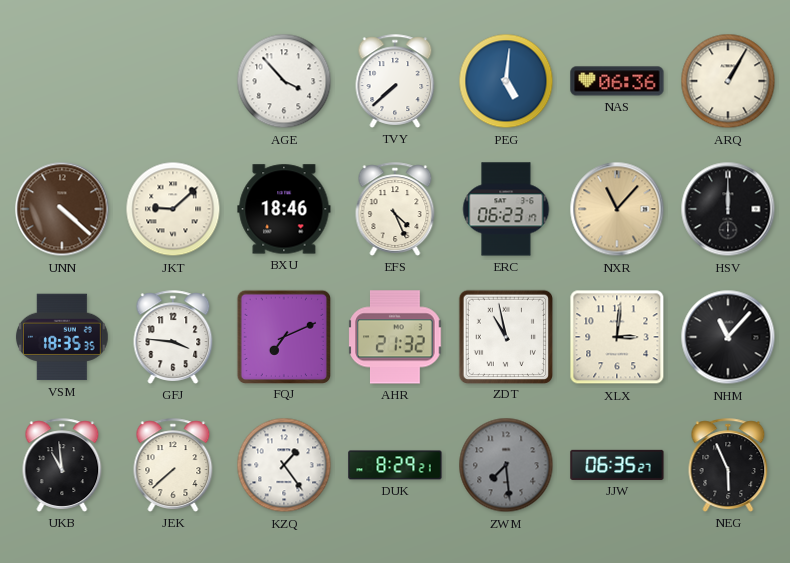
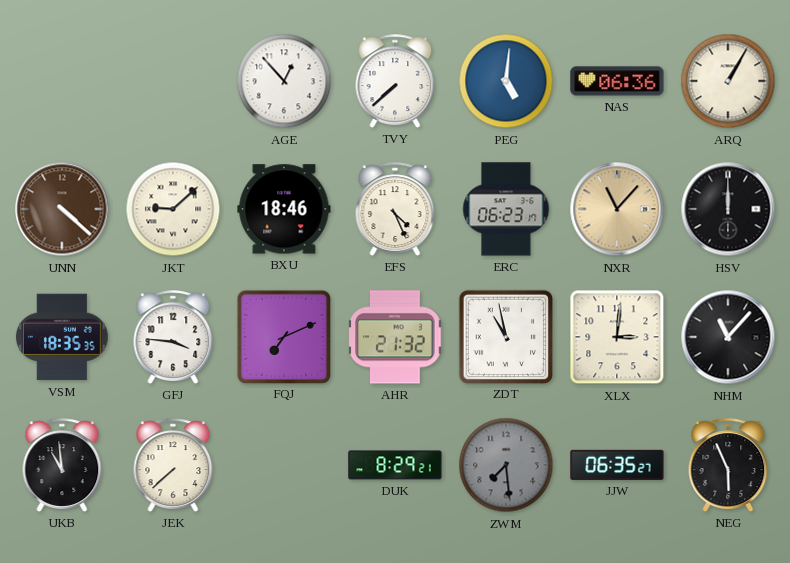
AGE: 3:53 -> 12:53
KZQ: 1:24 -> none
